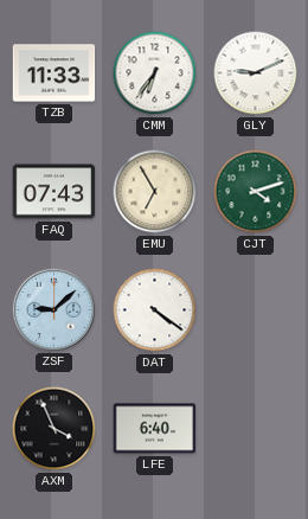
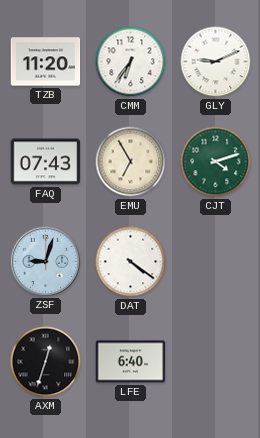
TZB: 11:33 -> 11:20
ZSF: 9:08 -> 9:03
AXM: 3:56 -> 12:33
